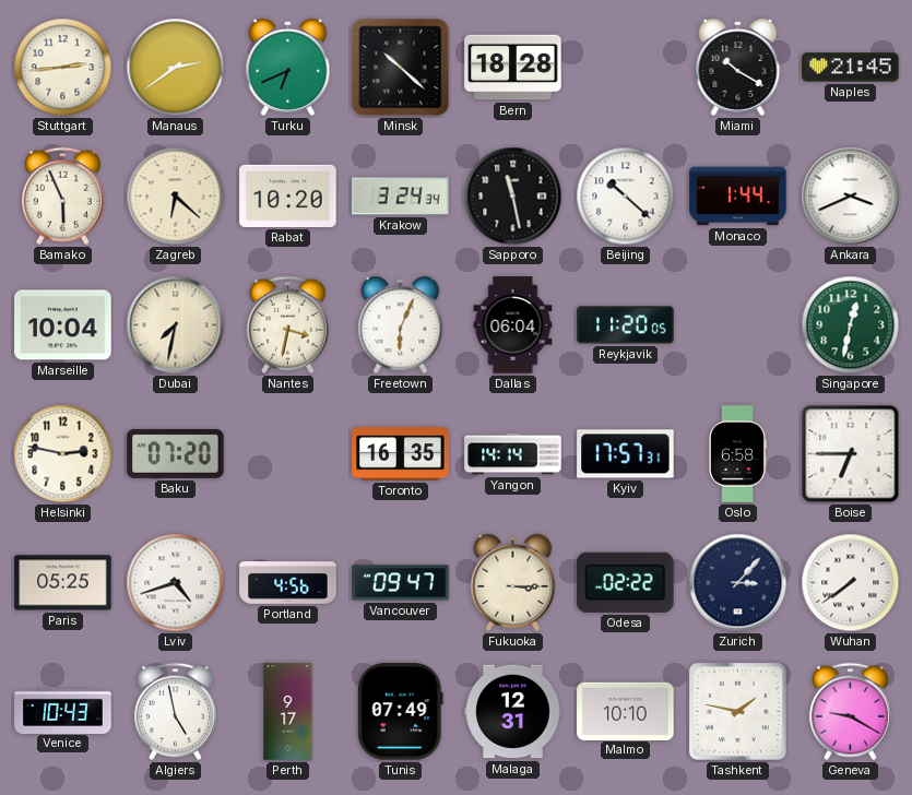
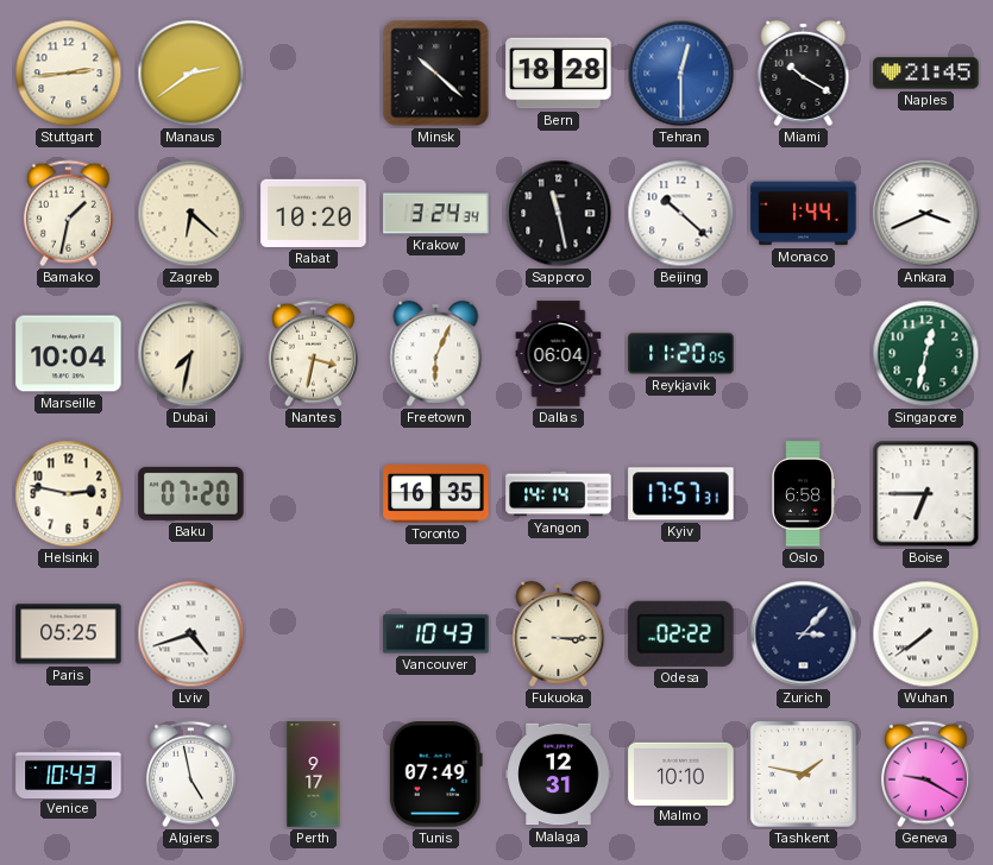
Turku: 6:41 -> none
Tehran: none -> 12:30
Bamako: 5:56 -> 1:32
Portland: 4:56 -> none
Vancouver: 09:47 -> 10:43
